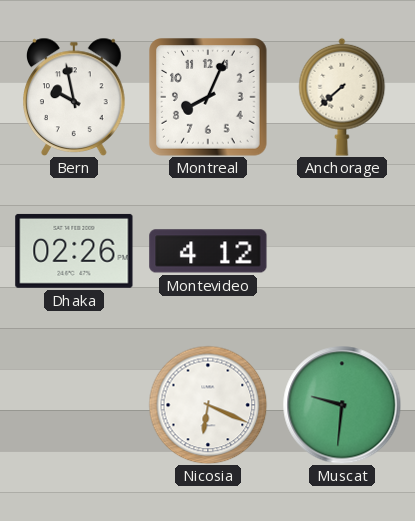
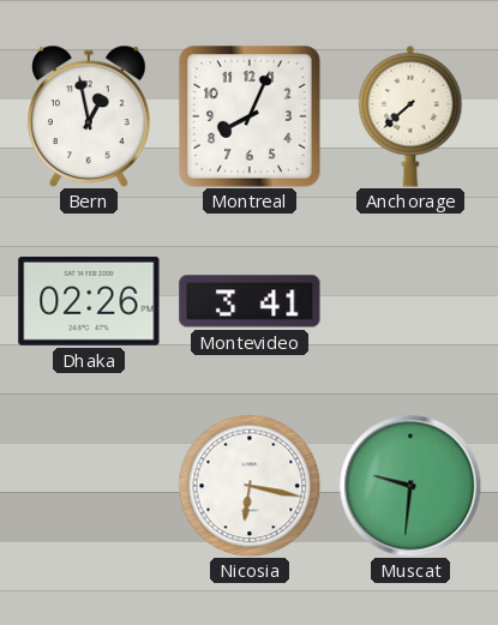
Bern: 9:58 -> 12:58
Montevideo: 4:12 -> 3:41
Nicosia: 6:19 -> 6:17
